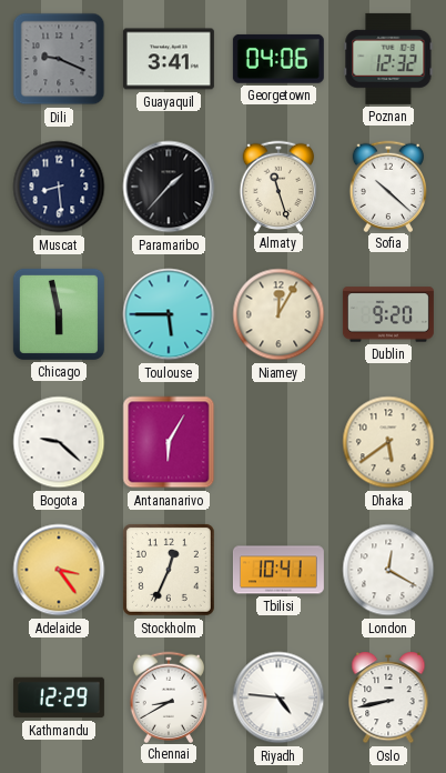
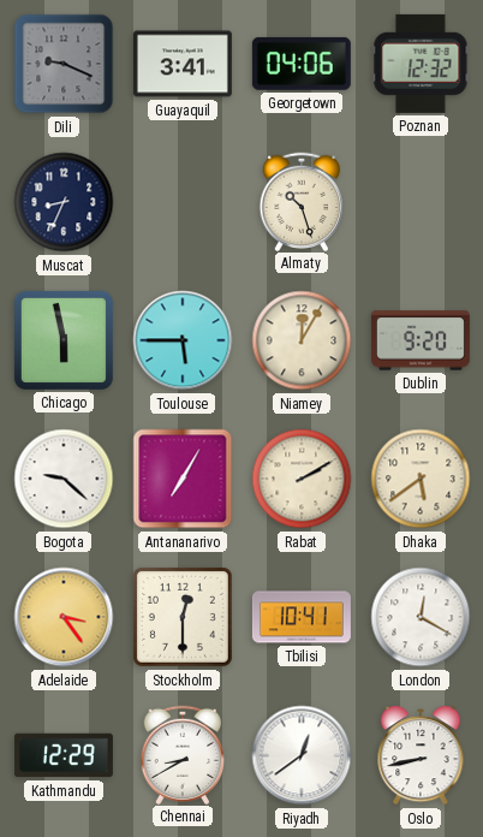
Muscat: 8:29 -> 8:34
Paramaribo: 1:37 -> none
Almaty: 11:27 -> 10:27
Sofia: 10:22 -> none
Antananarivo: 6:05 -> 7:05
Rabat: none -> 2:10
Stockholm: 12:34 -> 12:30
Riyadh: 4:46 -> 12:39
